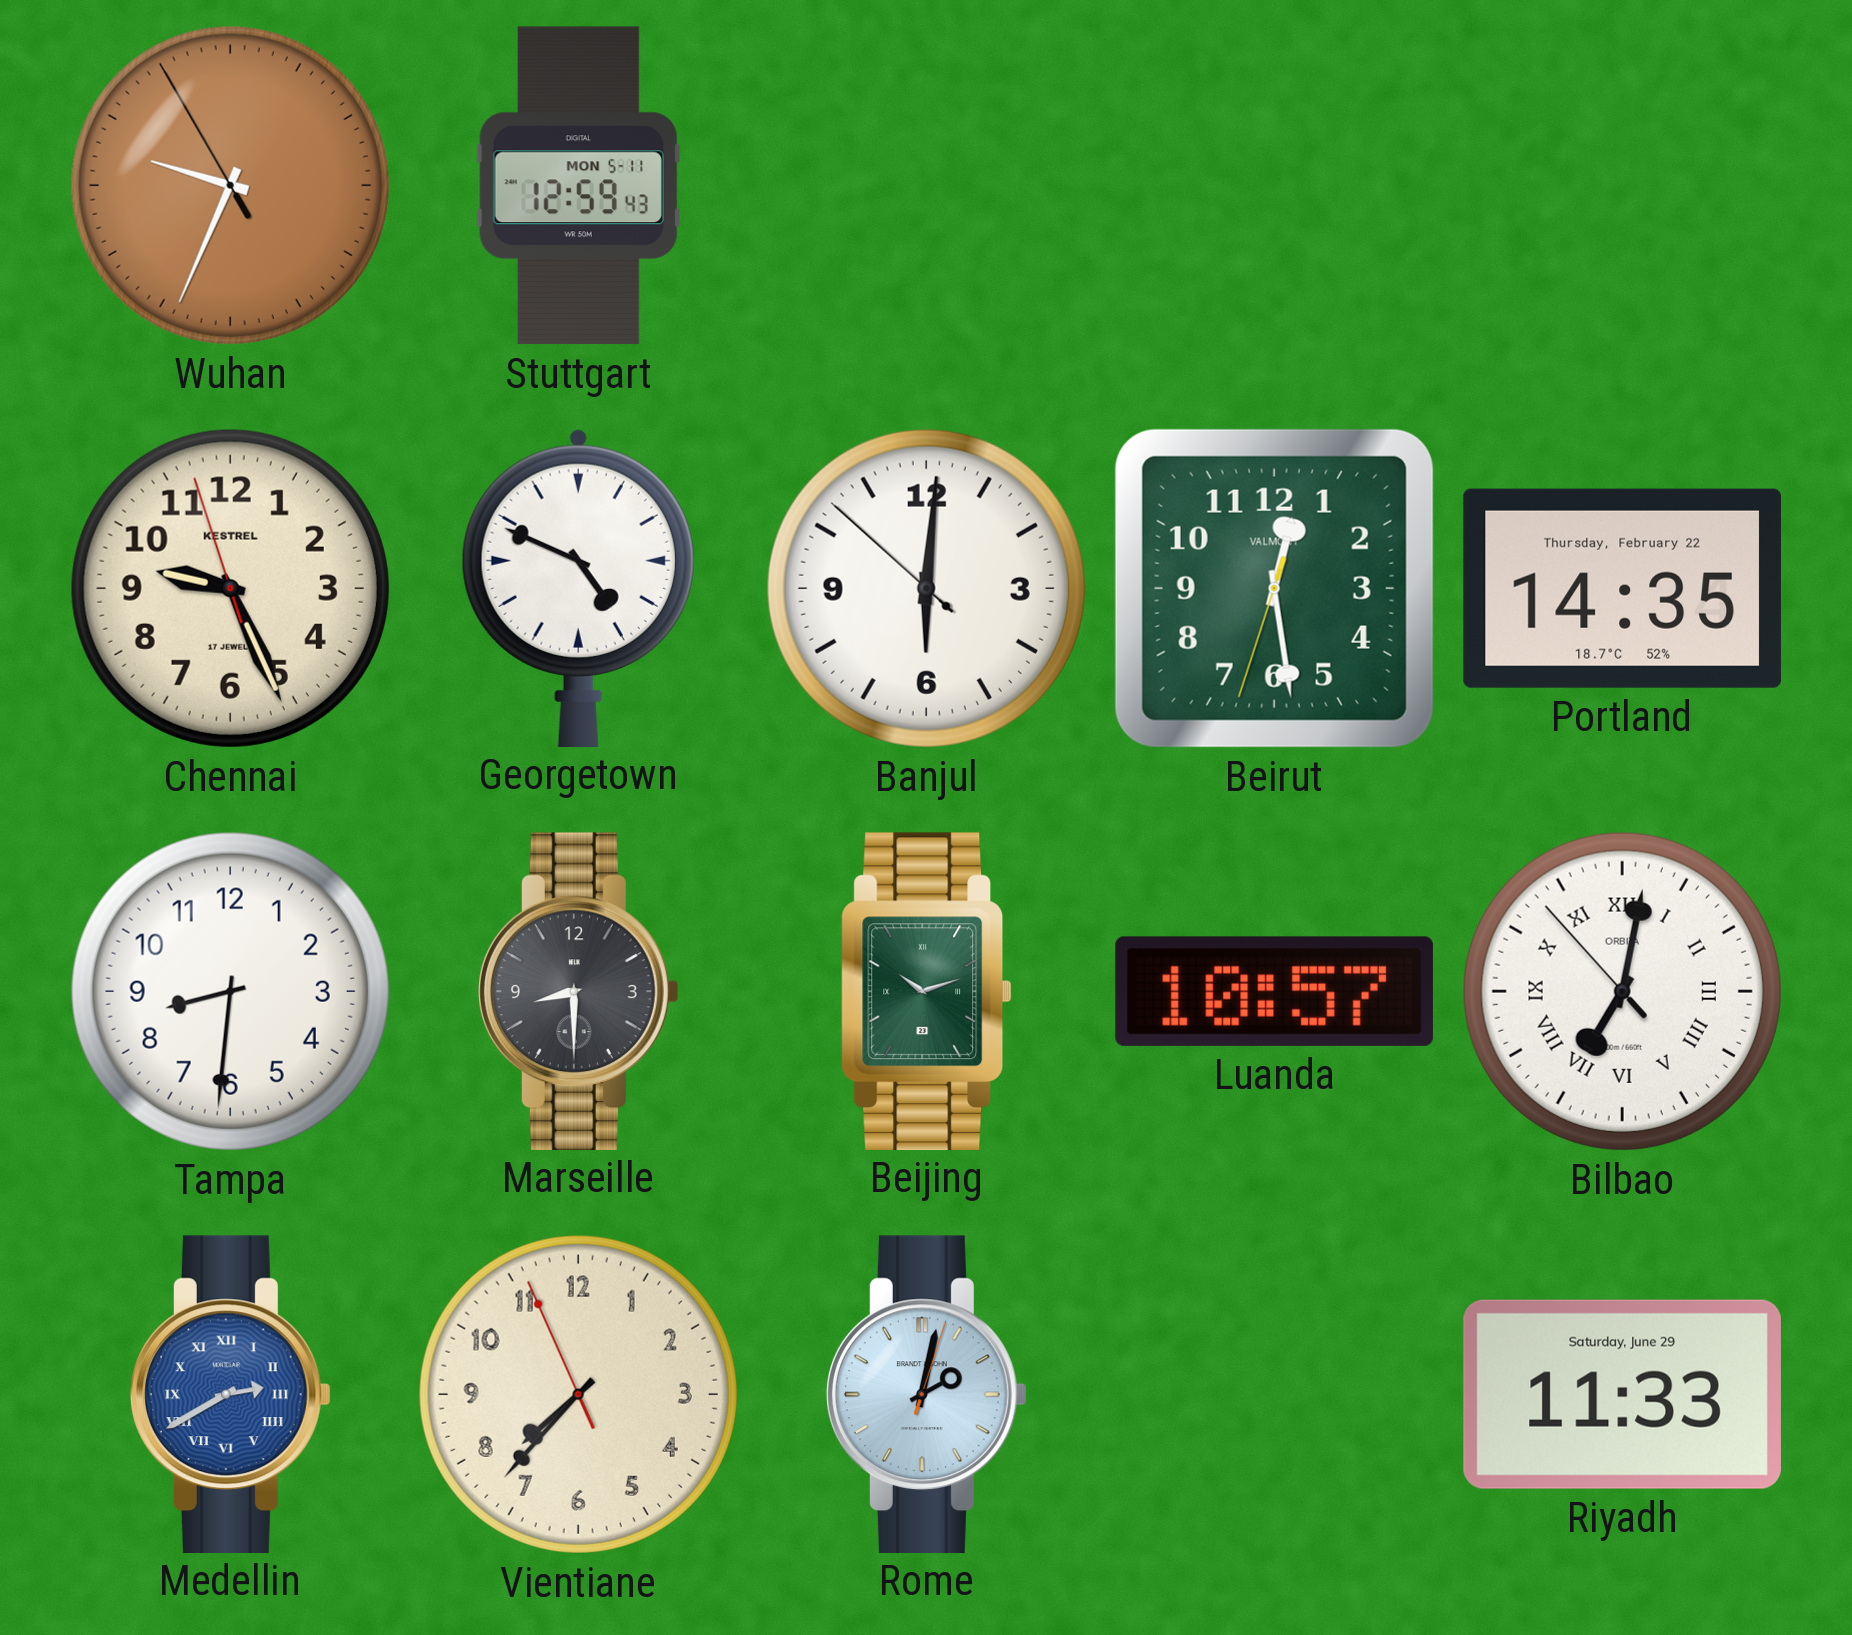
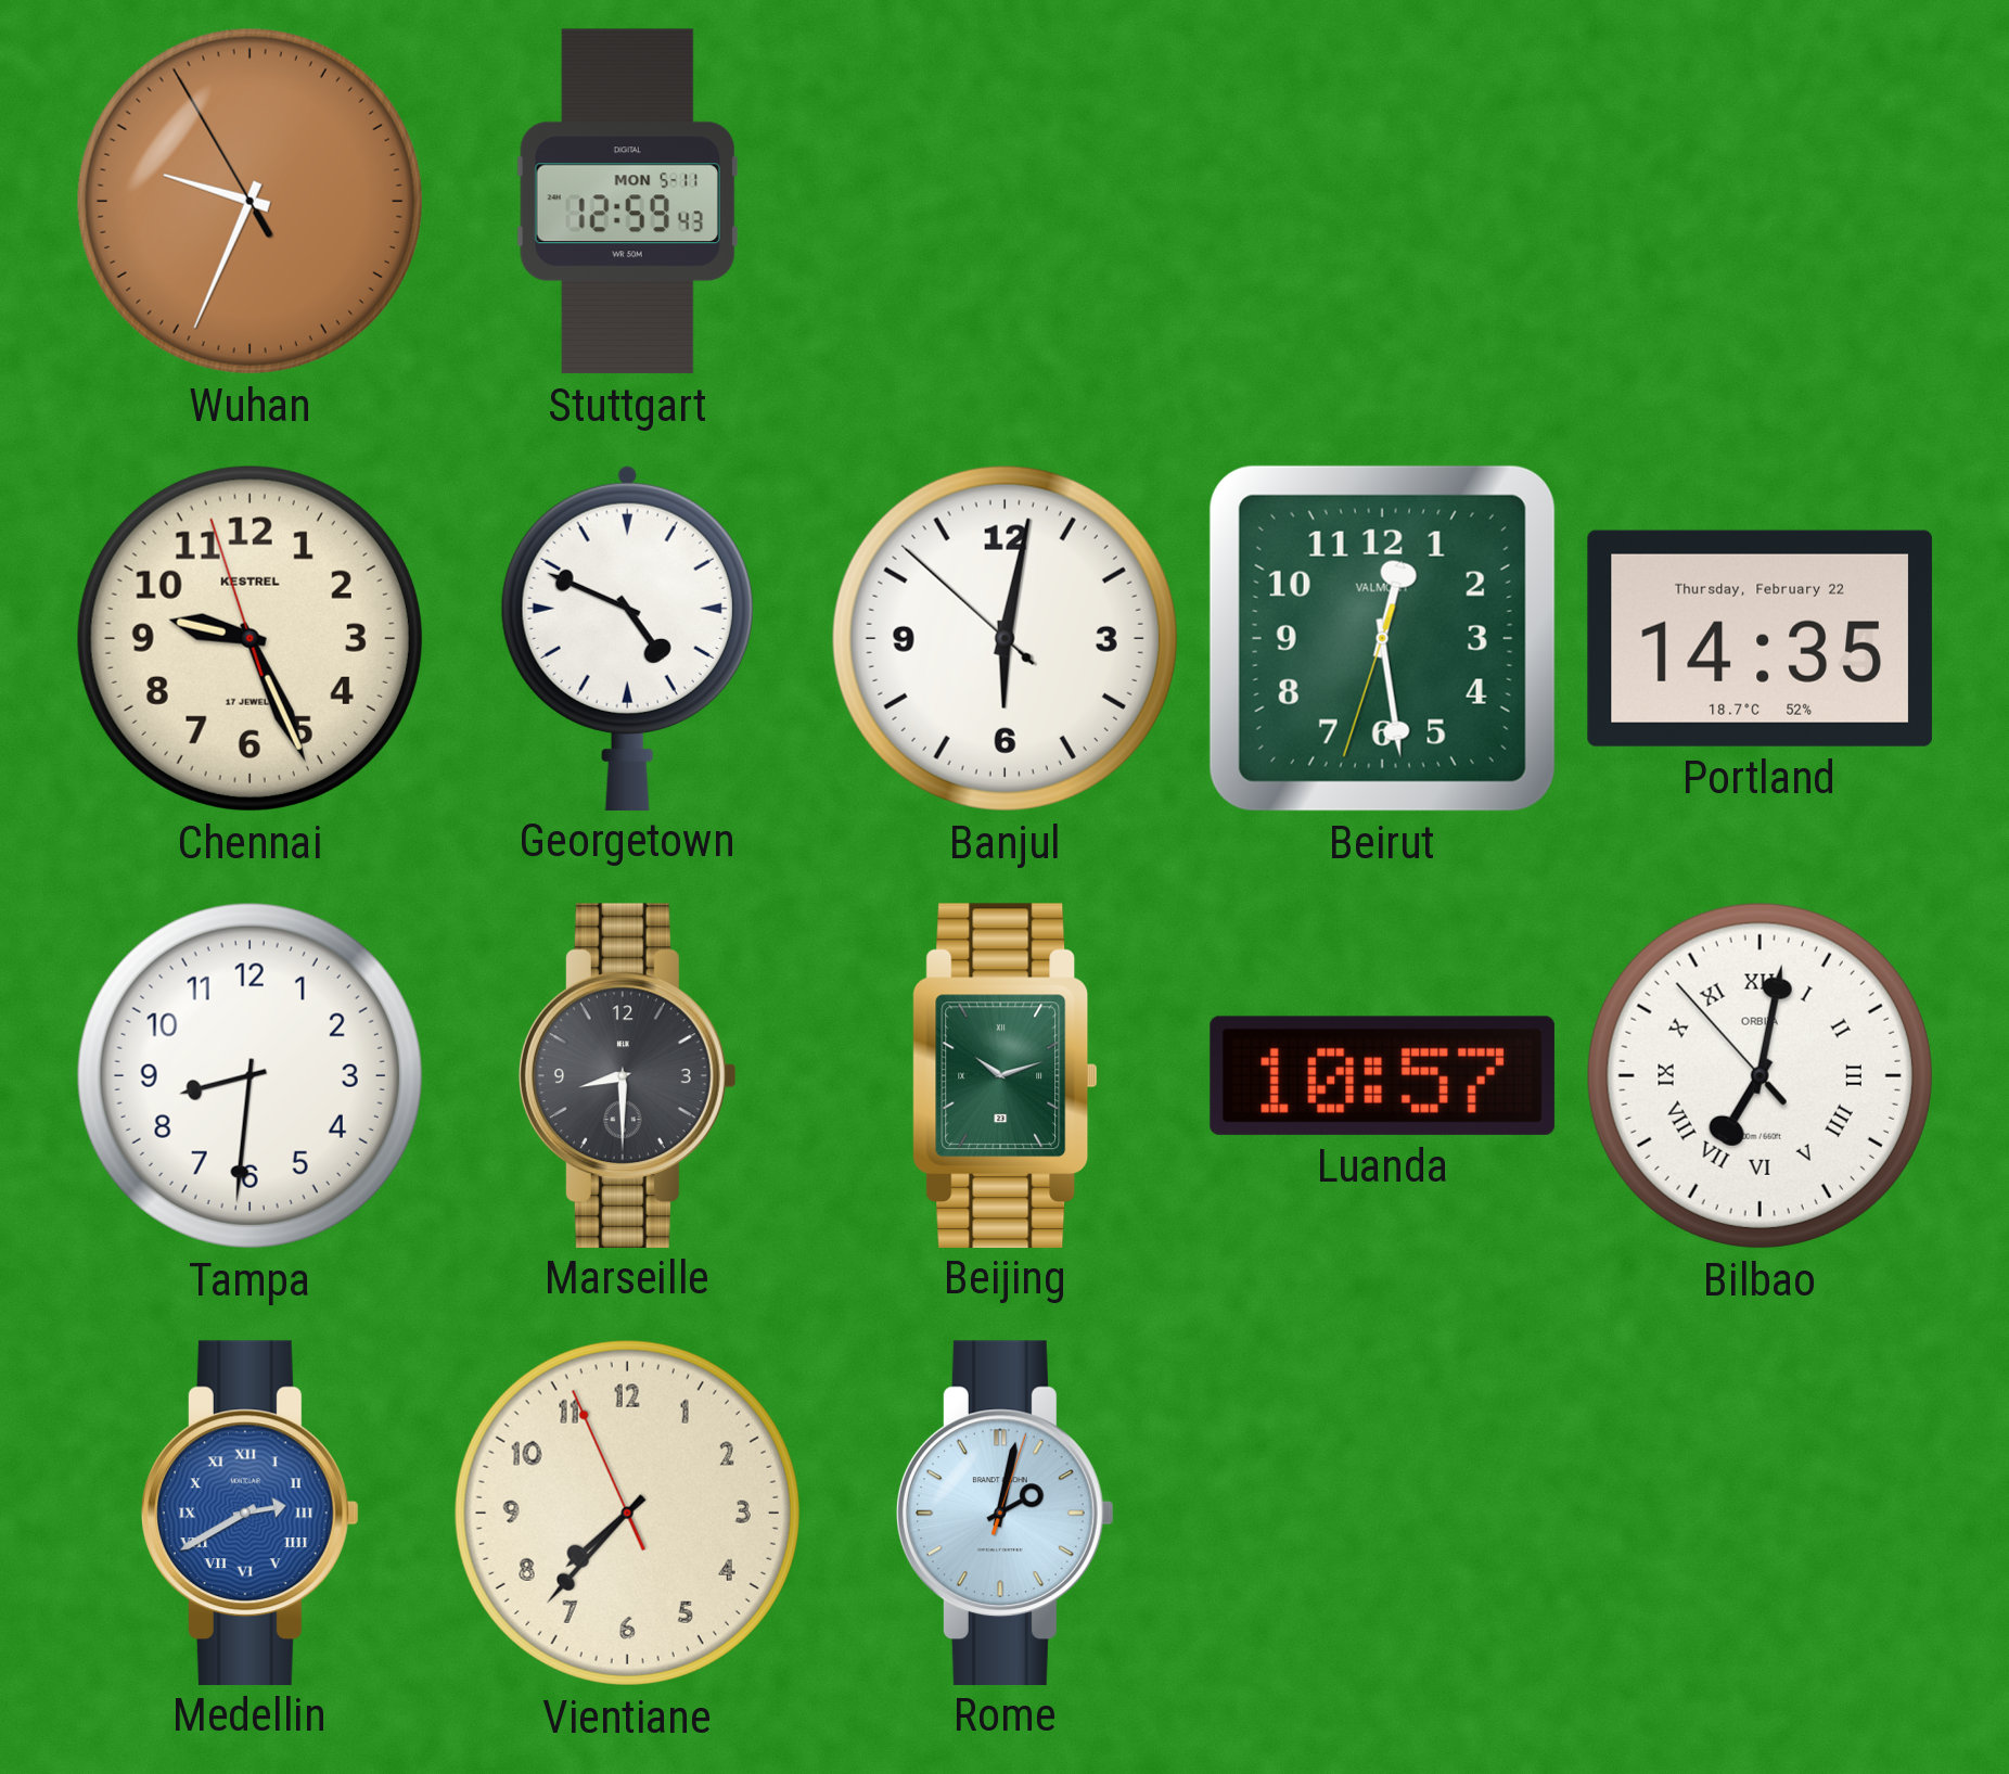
Banjul: 6:00 -> 6:01
Riyadh: 11:33 -> none
